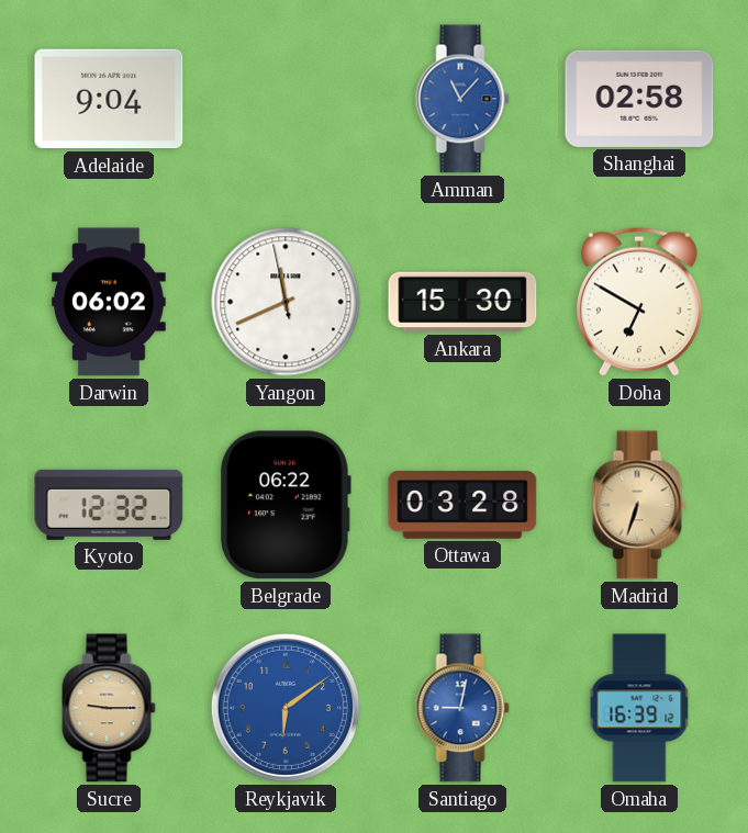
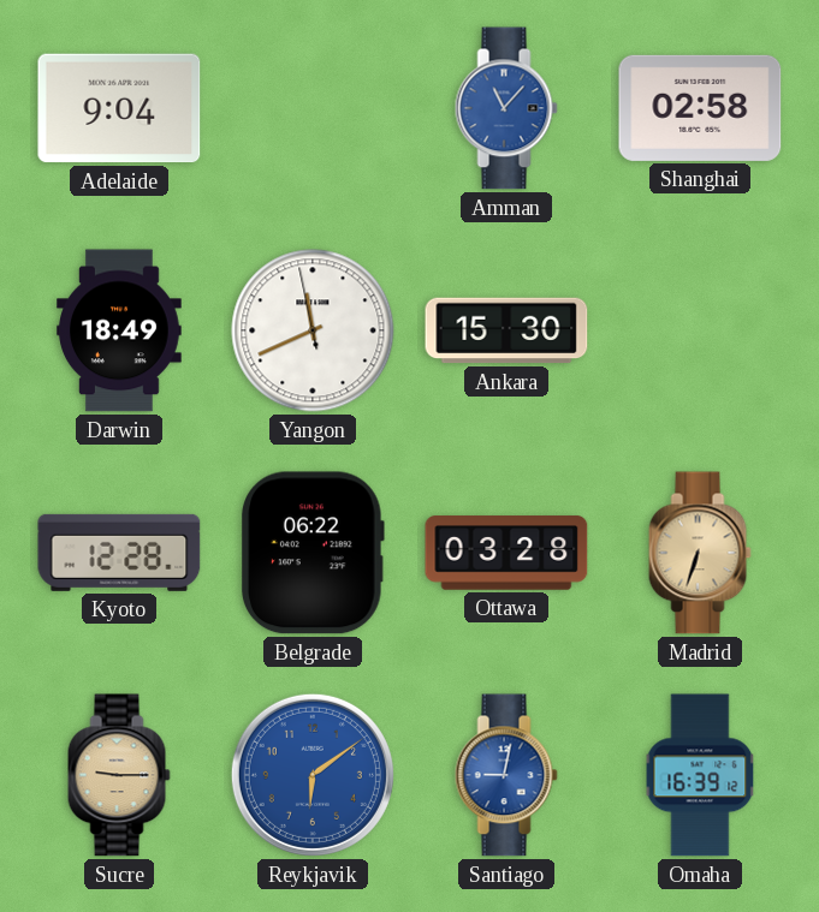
Darwin: 06:02 -> 18:49
Doha: 6:50 -> none
Kyoto: 12:32 -> 12:28
